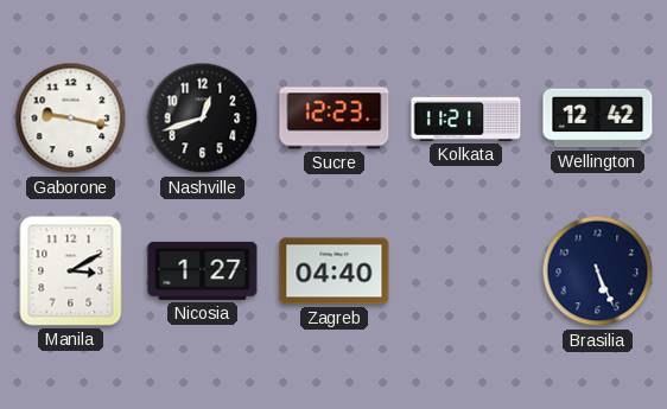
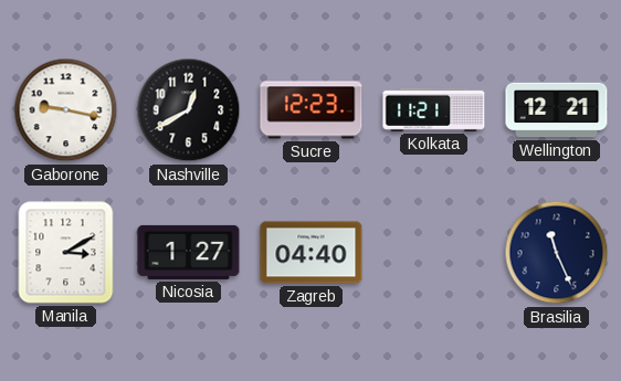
Nashville: 12:42 -> 12:40
Wellington: 12:42 -> 12:21
Brasilia: 5:26 -> 11:26
